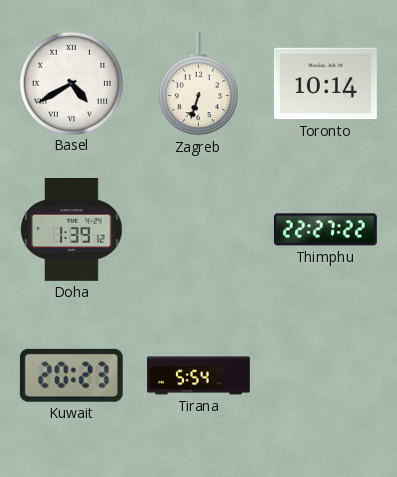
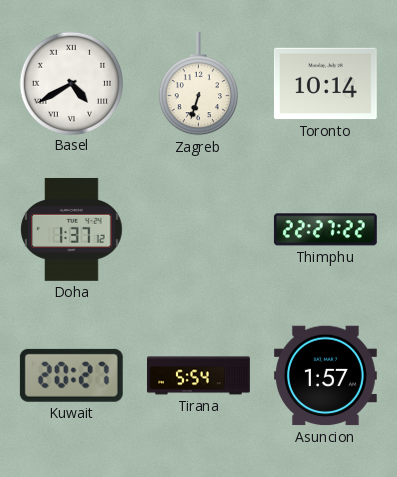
Doha: 1:39 -> 1:37
Kuwait: 20:23 -> 20:27
Asuncion: none -> 1:57
